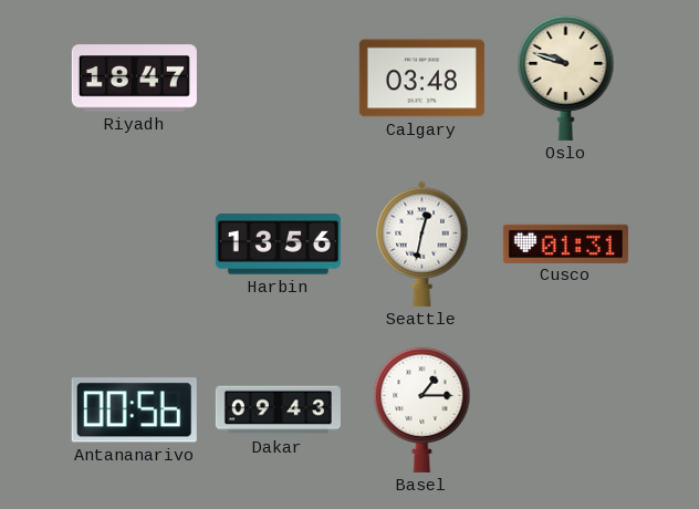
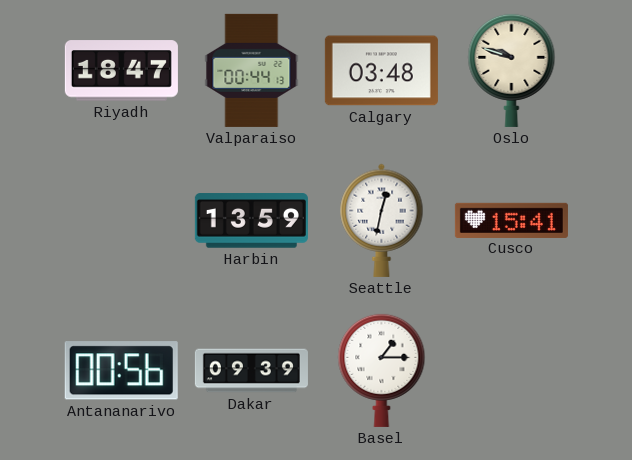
Valparaiso: none -> 00:44
Harbin: 13:56 -> 13:59
Cusco: 01:31 -> 15:41
Dakar: 09:43 -> 09:39
